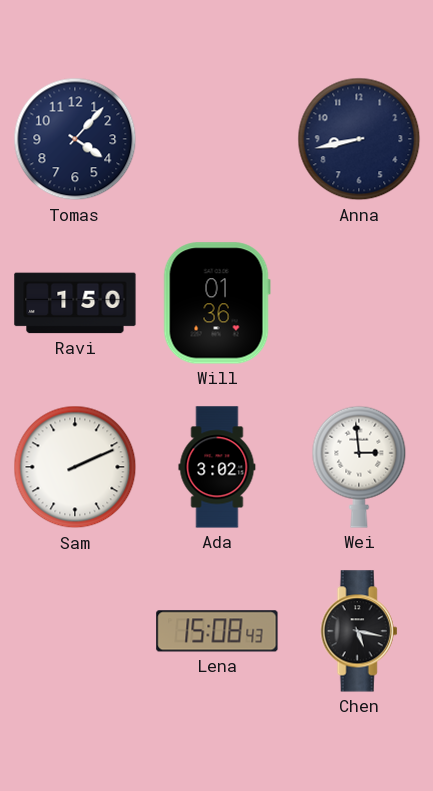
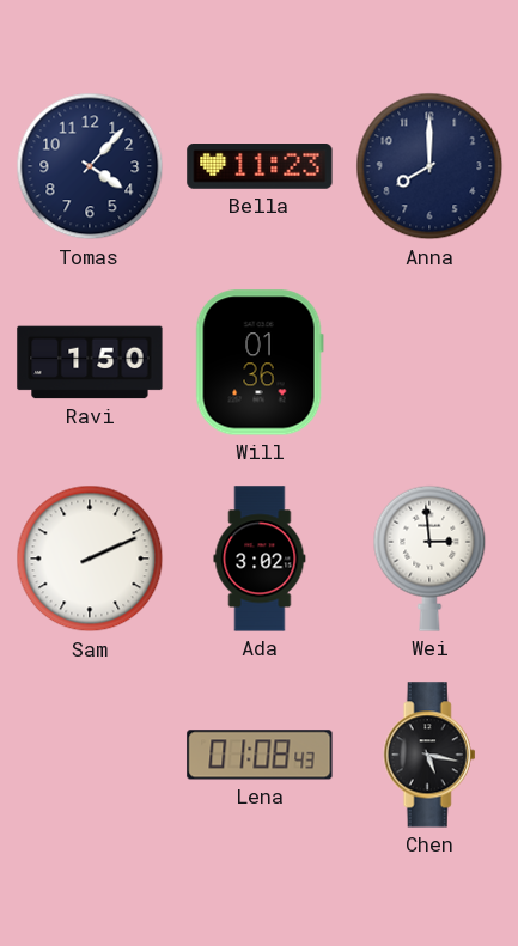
Bella: none -> 11:23
Anna: 8:43 -> 8:00
Lena: 15:08 -> 01:08
